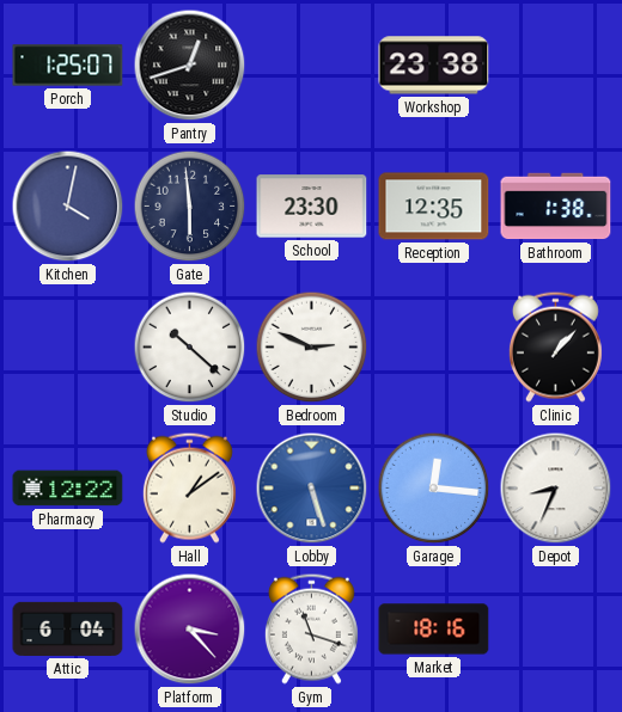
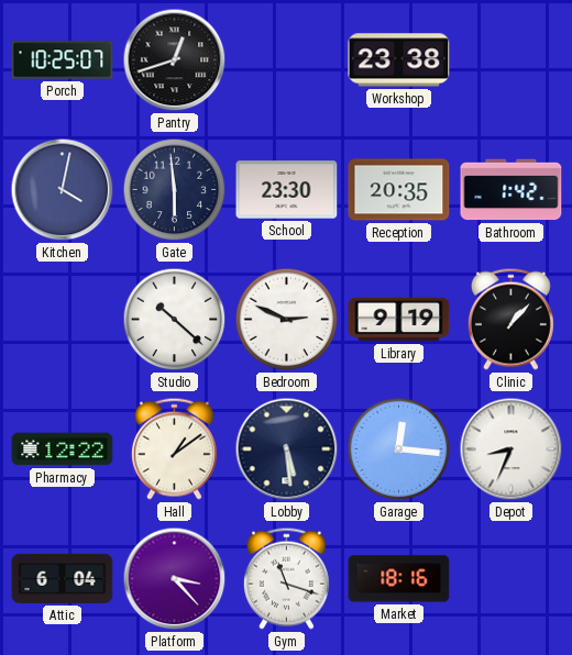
Porch: 1:25 -> 10:25
Reception: 12:35 -> 20:35
Bathroom: 1:38 -> 1:42
Library: none -> 9:19
Lobby: 5:27 -> 5:29
Lobby dial: blue -> navy
